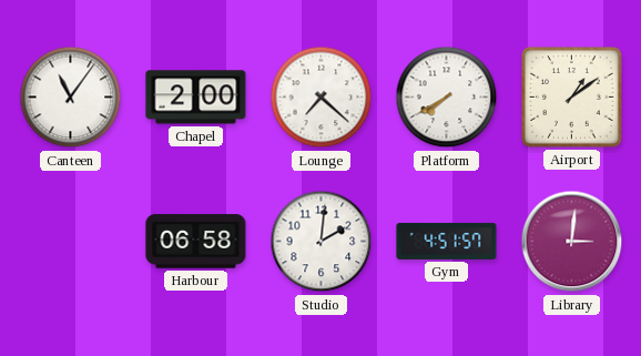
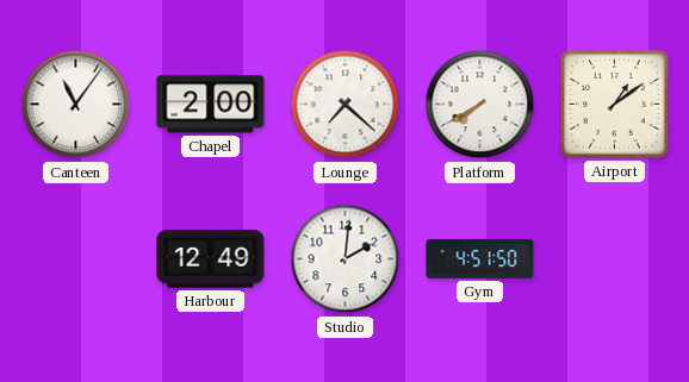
Harbour: 06:58 -> 12:49
Gym: 4:51:57 -> 4:51:50
Library: 3:01 -> none
